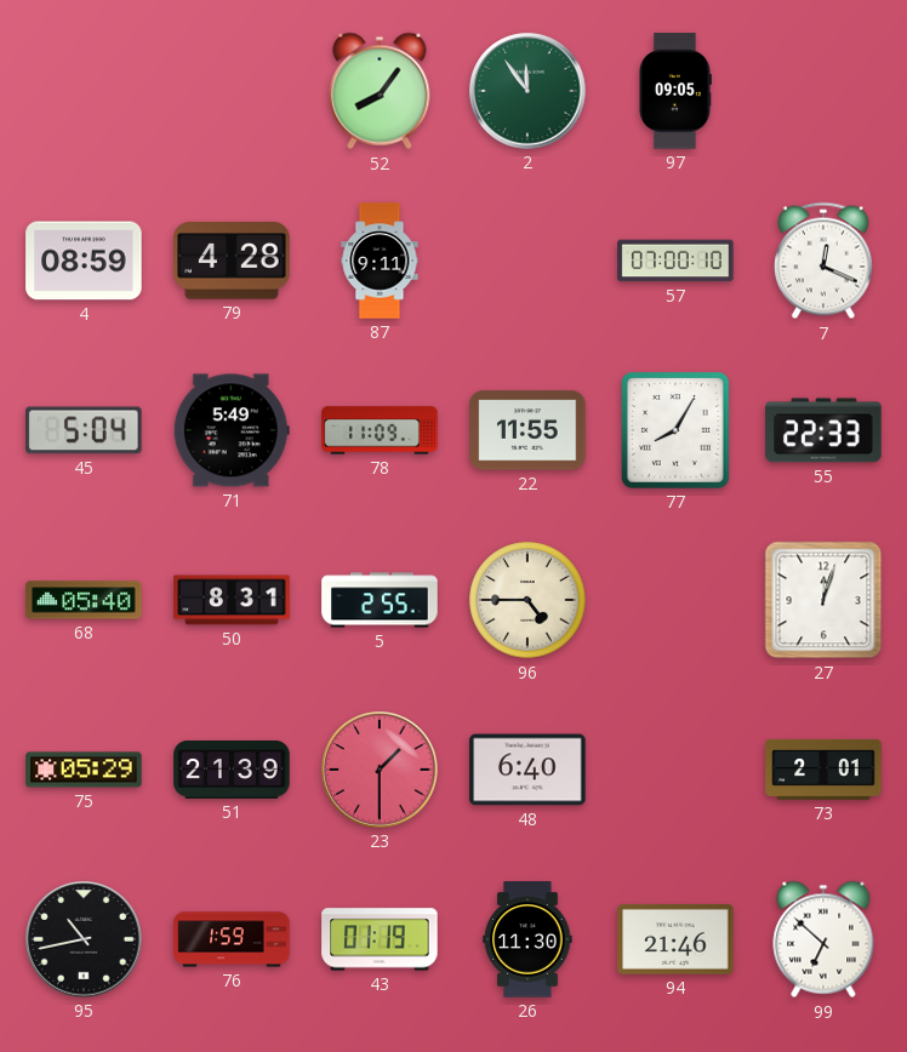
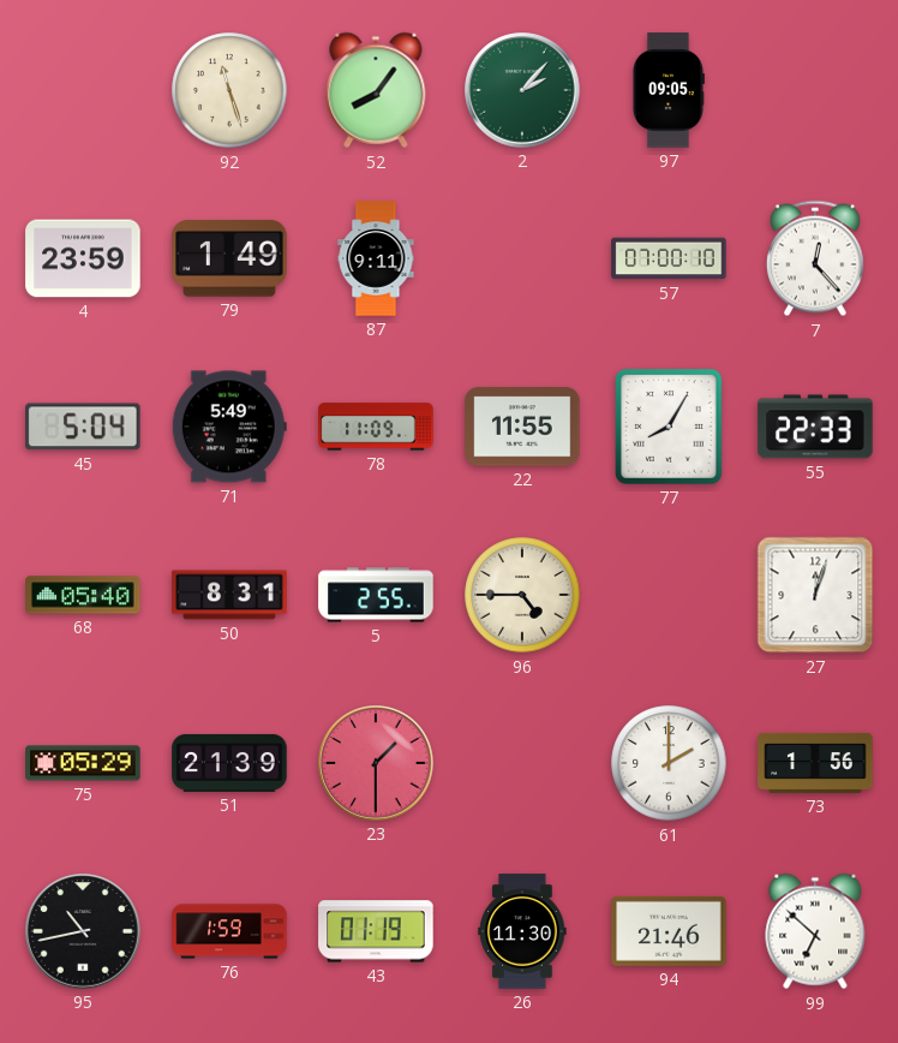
92: none -> 11:27
2: 11:54 -> 2:07
4: 08:59 -> 23:59
79: 4:28 -> 1:49
7: 12:19 -> 12:23
48: 6:40 -> none
61: none -> 2:00
73: 2:01 -> 1:56
